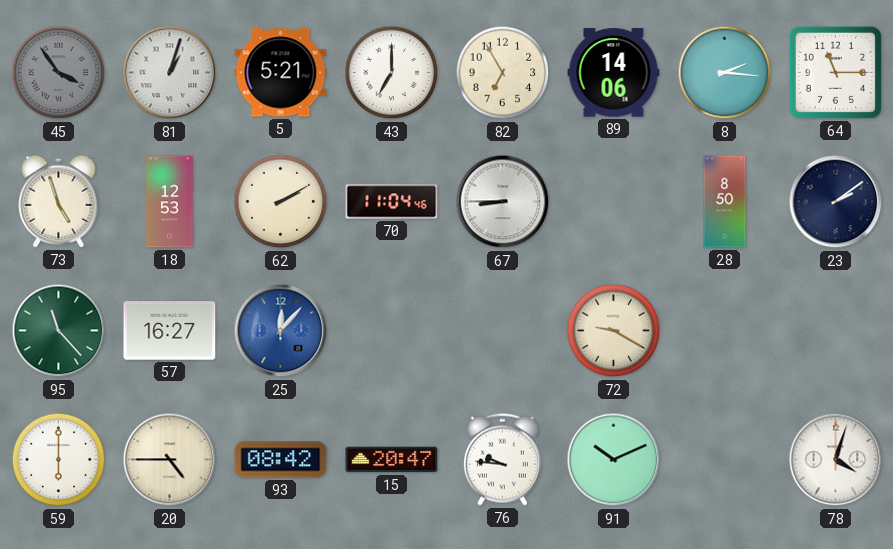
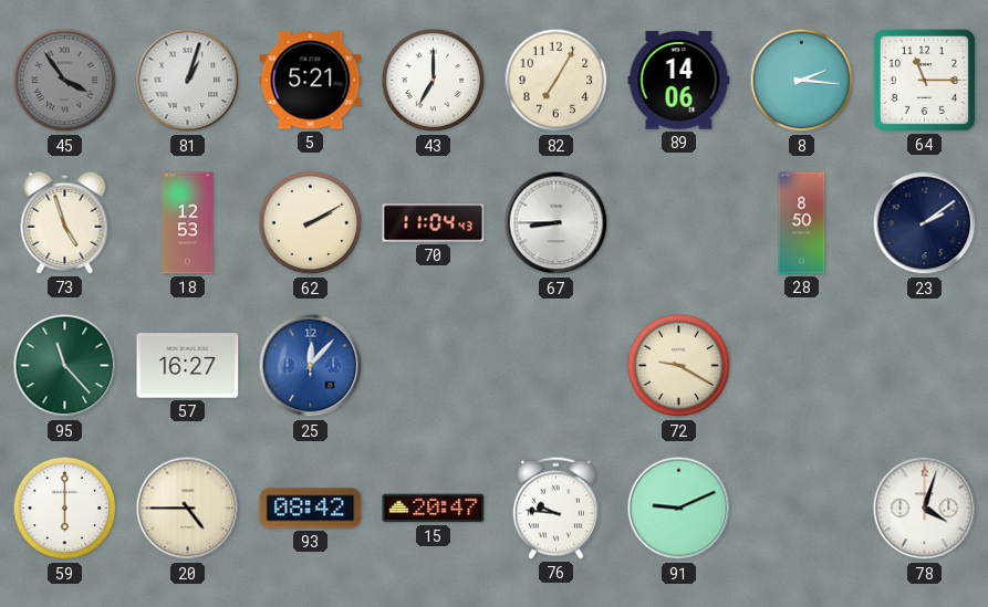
82: 6:55 -> 7:05
70: 11:04:46 -> 11:04:43
91: 10:11 -> 9:11
